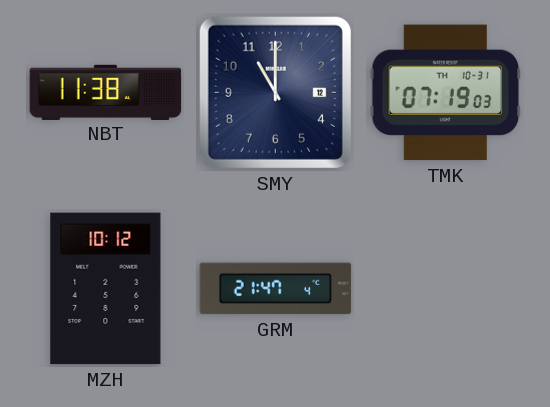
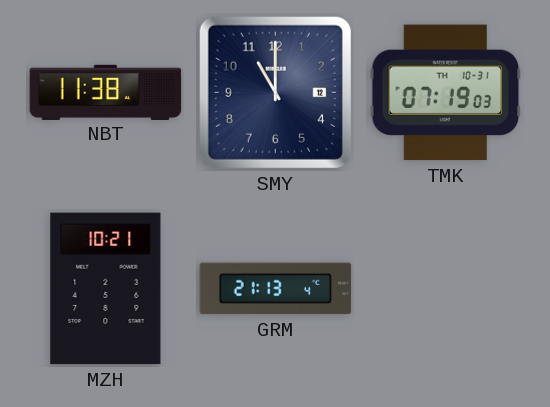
MZH: 10:12 -> 10:21
GRM: 21:47 -> 21:13
